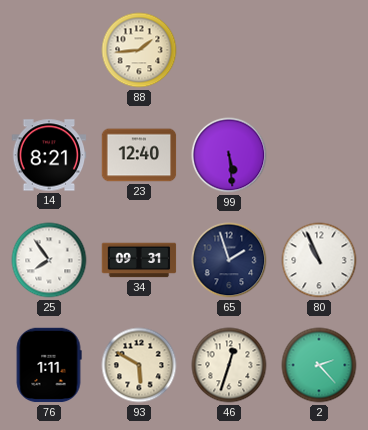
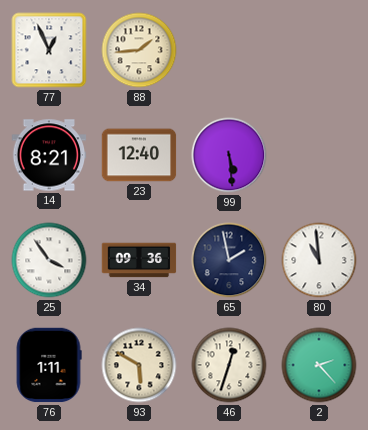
77: none -> 12:56
25: 7:54 -> 3:54
34: 09:31 -> 09:36
65: 1:57 -> 1:58
80: 10:56 -> 10:59
